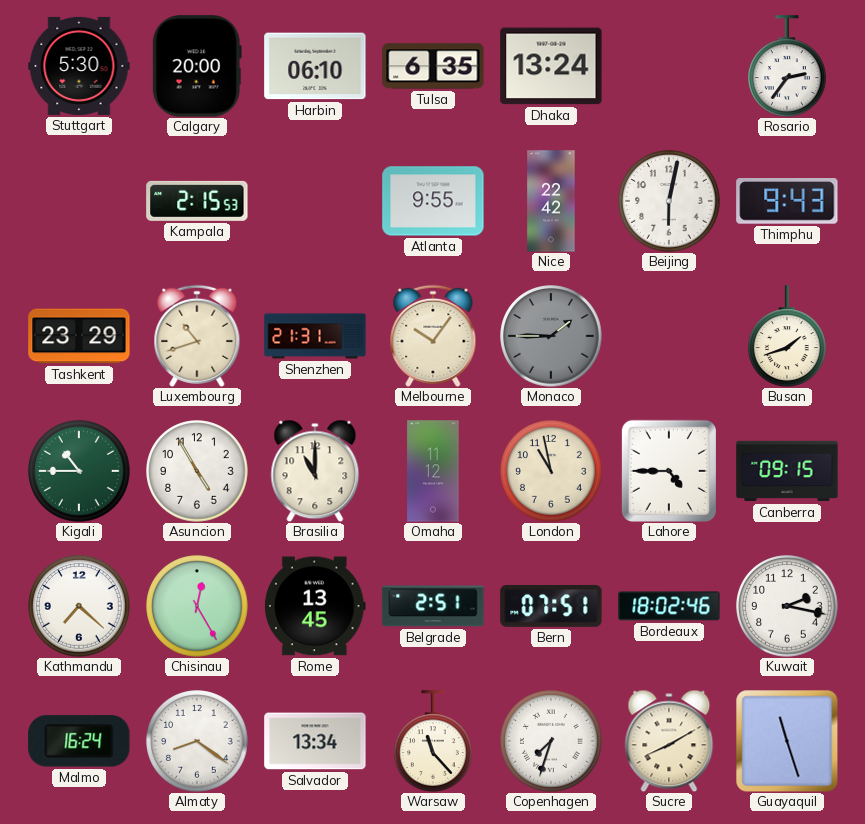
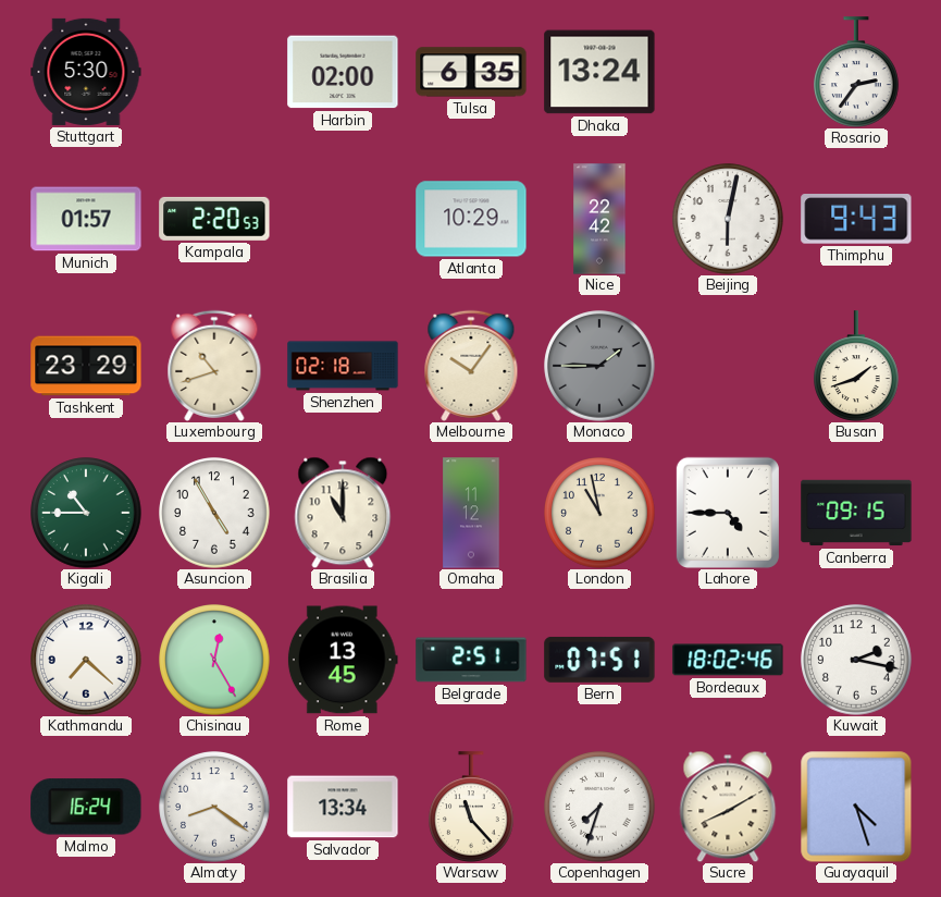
Calgary: 20:00 -> none
Harbin: 06:10 -> 02:00
Munich: none -> 01:57
Kampala: 2:15 -> 2:20
Atlanta: 9:55 -> 10:29
Shenzhen: 21:31 -> 02:18
Guayaquil: 11:27 -> 4:27
